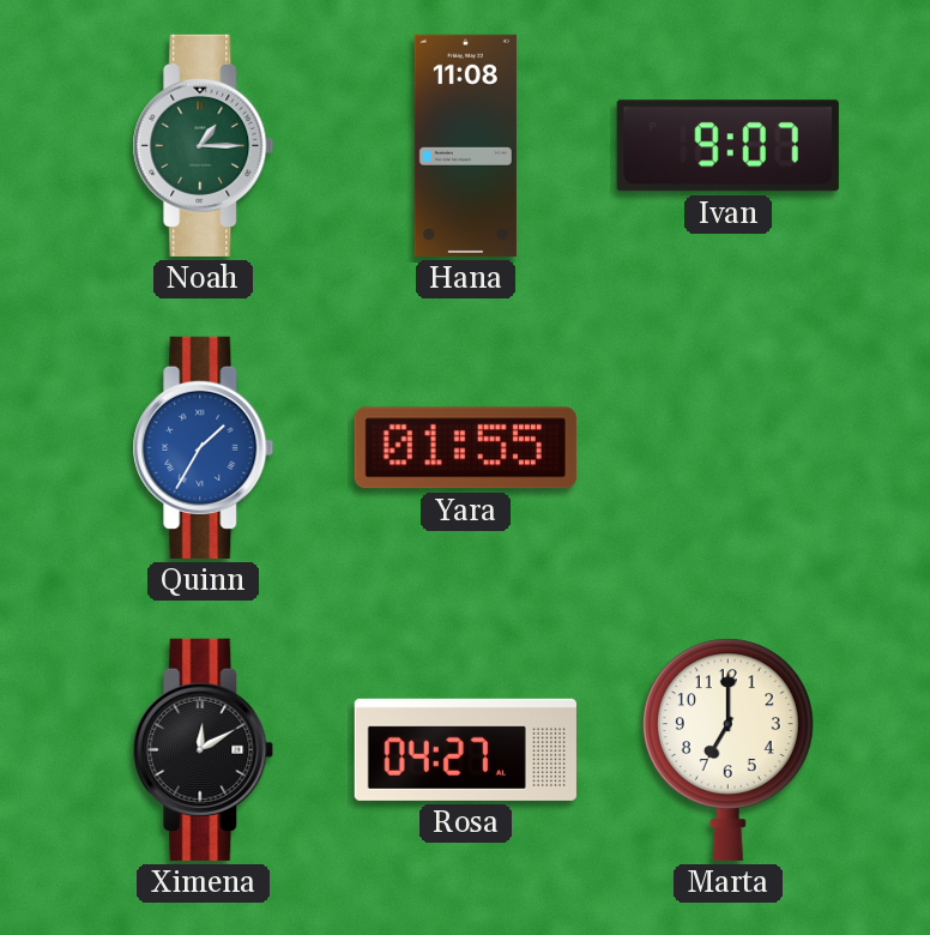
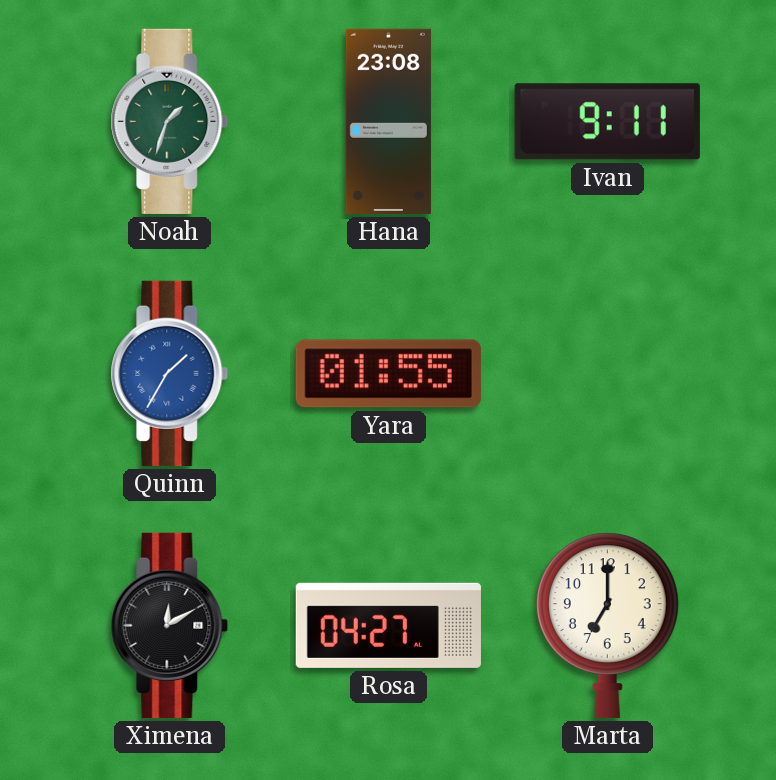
Noah: 1:15 -> 1:33
Hana: 11:08 -> 23:08
Ivan: 9:07 -> 9:11
